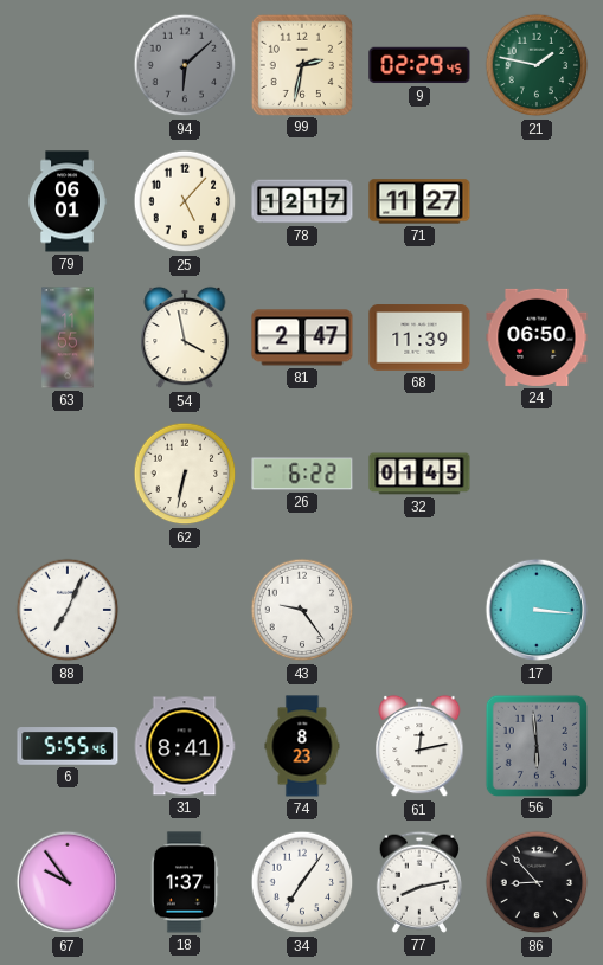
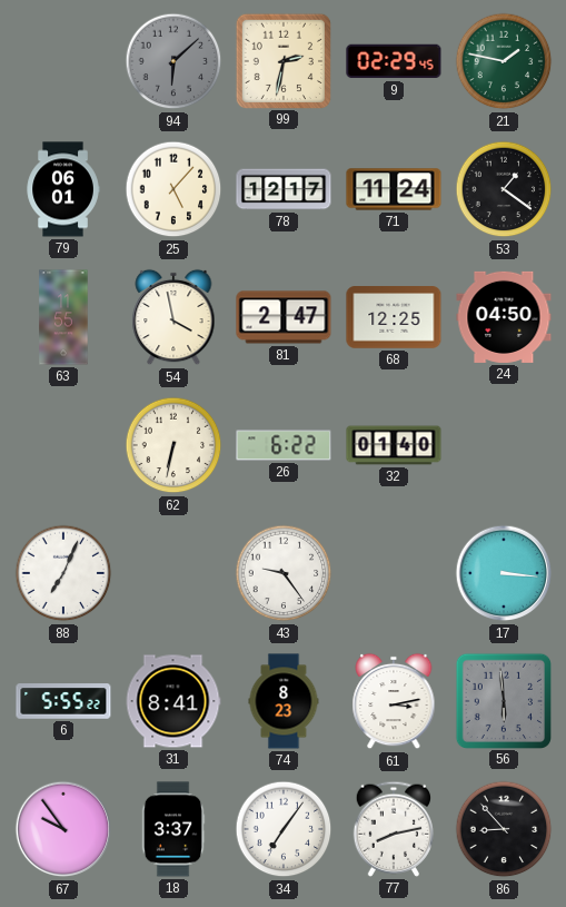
71: 11:27 -> 11:24
53: none -> 1:21
68: 11:39 -> 12:25
24: 06:50 -> 04:50
32: 01:45 -> 01:40
6: 5:55:46 -> 5:55:22
61: 12:13 -> 3:13
18: 1:37 -> 3:37
